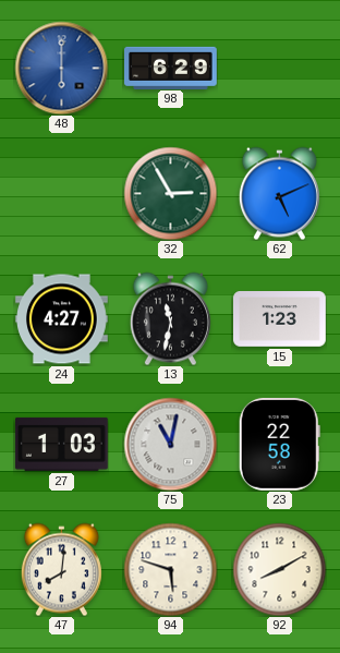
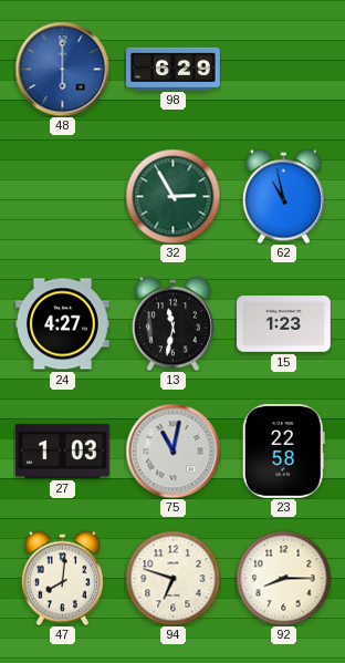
62: 5:11 -> 10:58
94: 5:48 -> 6:48
92: 8:10 -> 8:15
